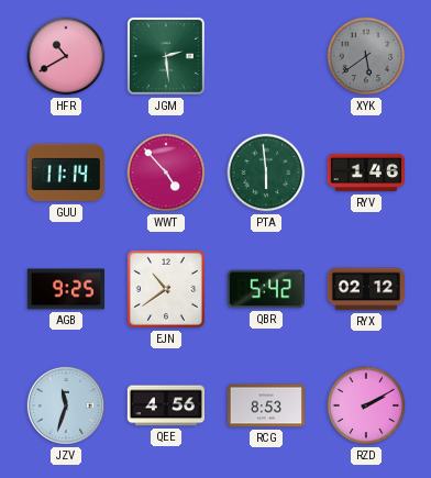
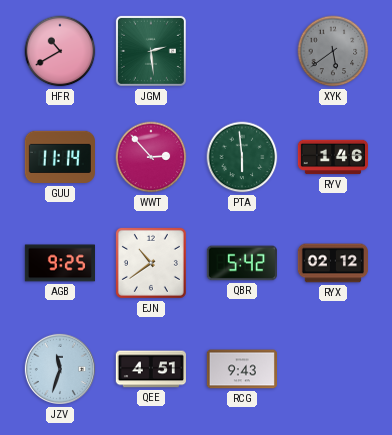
WWT: 4:53 -> 2:53
QEE: 4:56 -> 4:51
RCG: 8:53 -> 9:43
RZD: 2:10 -> none
